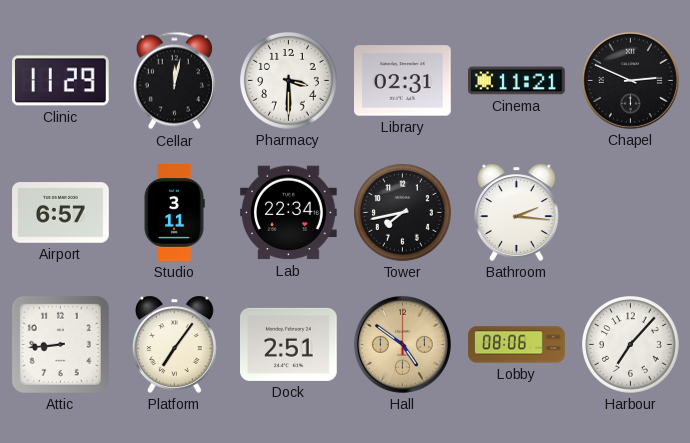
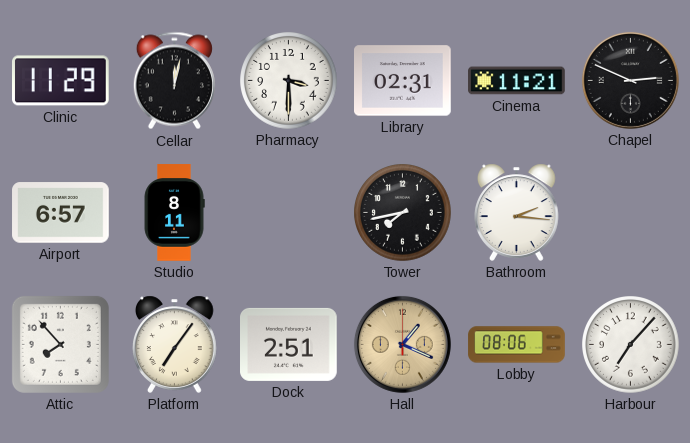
Studio: 3:11 -> 8:11
Lab: 22:34 -> none
Attic: 8:44 -> 7:53
Hall: 4:51 -> 1:19
